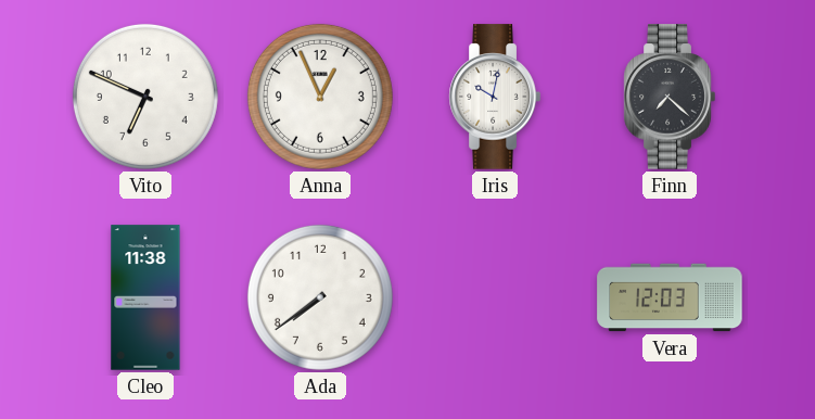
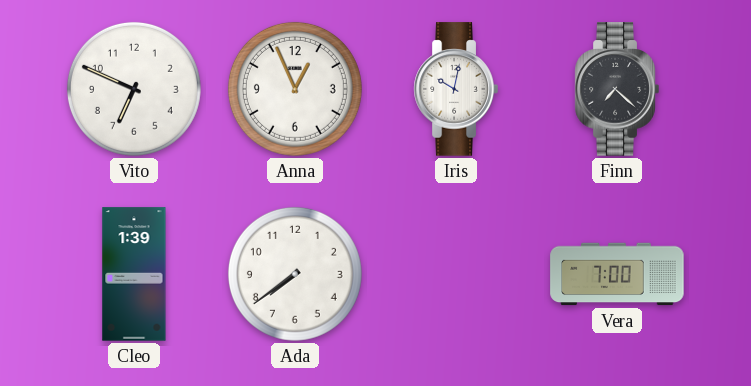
Cleo: 11:38 -> 1:39
Vera: 12:03 -> 7:00
